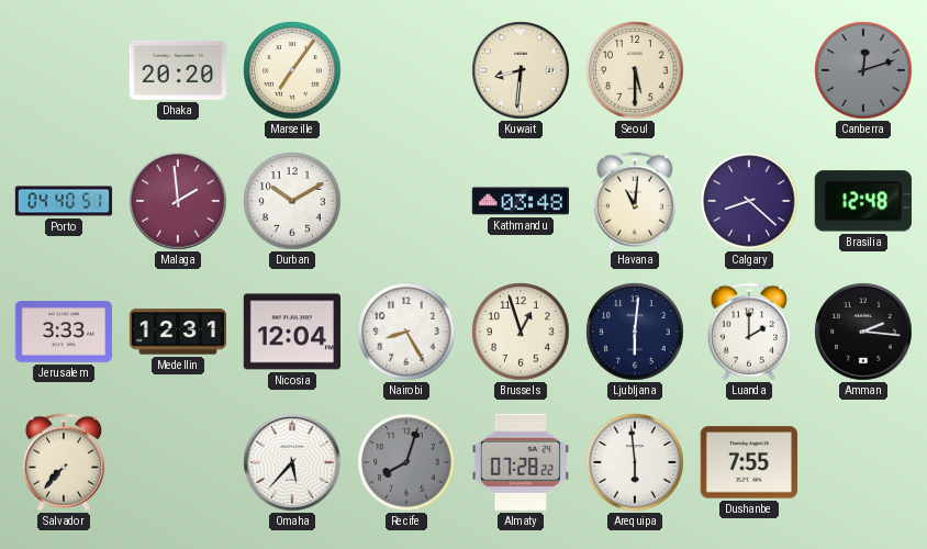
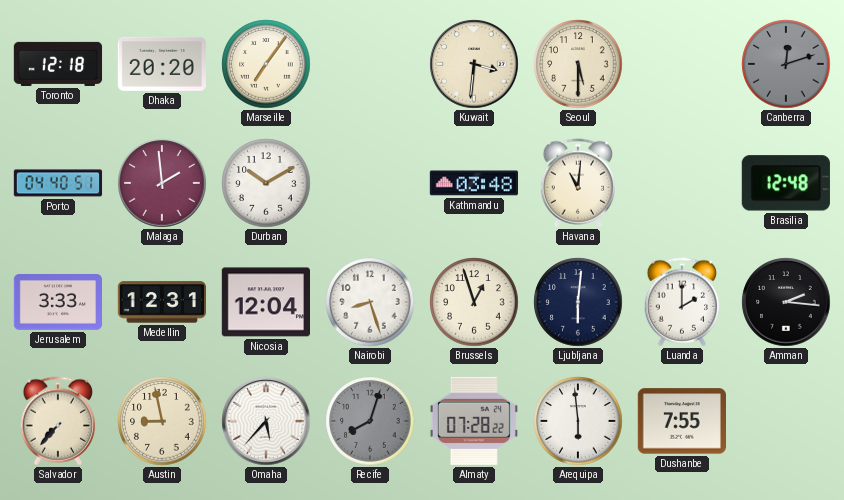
Toronto: none -> 12:18
Kuwait: 8:31 -> 3:31
Calgary: 8:22 -> none
Nairobi: 8:25 -> 8:27
Austin: none -> 8:58
